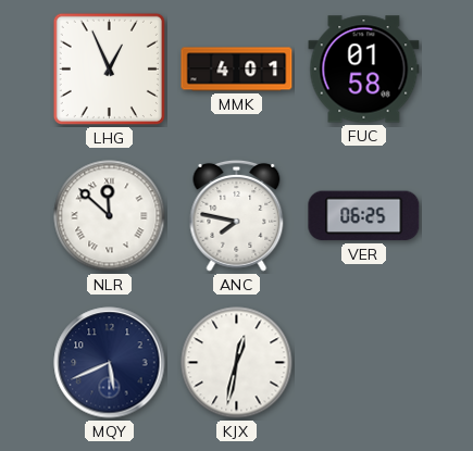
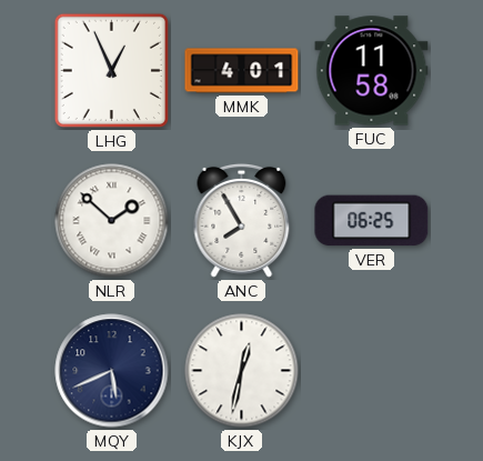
FUC: 01:58 -> 11:58
NLR: 11:52 -> 1:52
ANC: 7:47 -> 7:55
